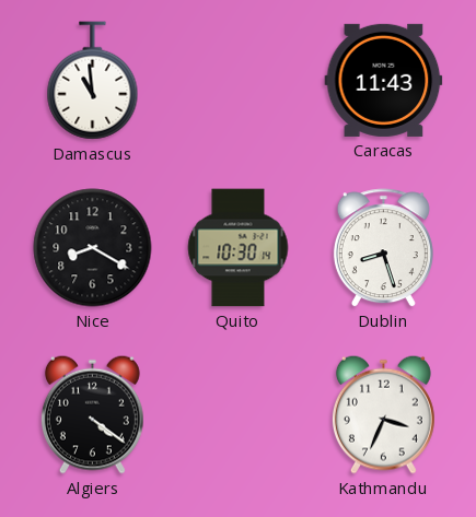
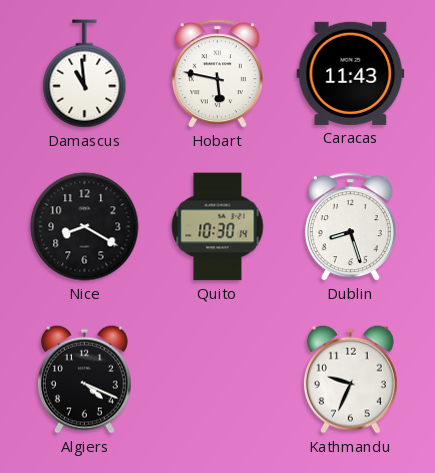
Hobart: none -> 5:47
Algiers: 4:21 -> 4:19
Kathmandu: 3:34 -> 9:34
